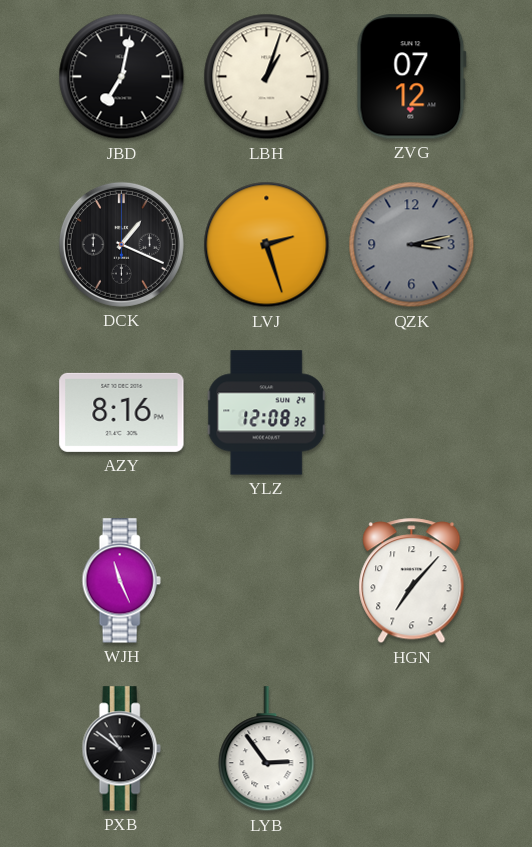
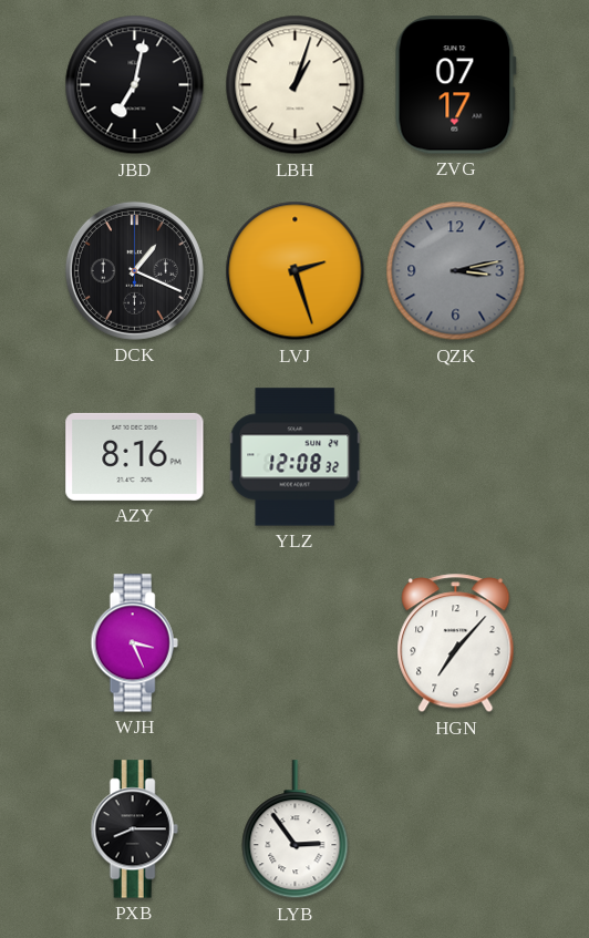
ZVG: 07:12 -> 07:17
WJH: 11:26 -> 3:26
PXB: 10:51 -> 8:15
